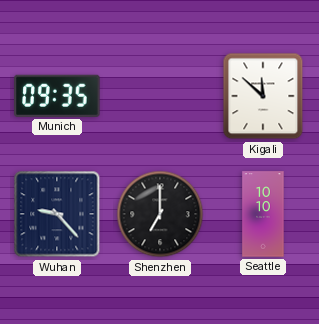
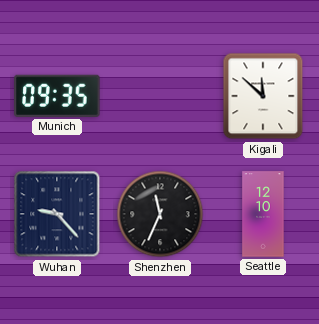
Shenzhen: 7:00 -> 11:34
Seattle: 10:10 -> 12:10
